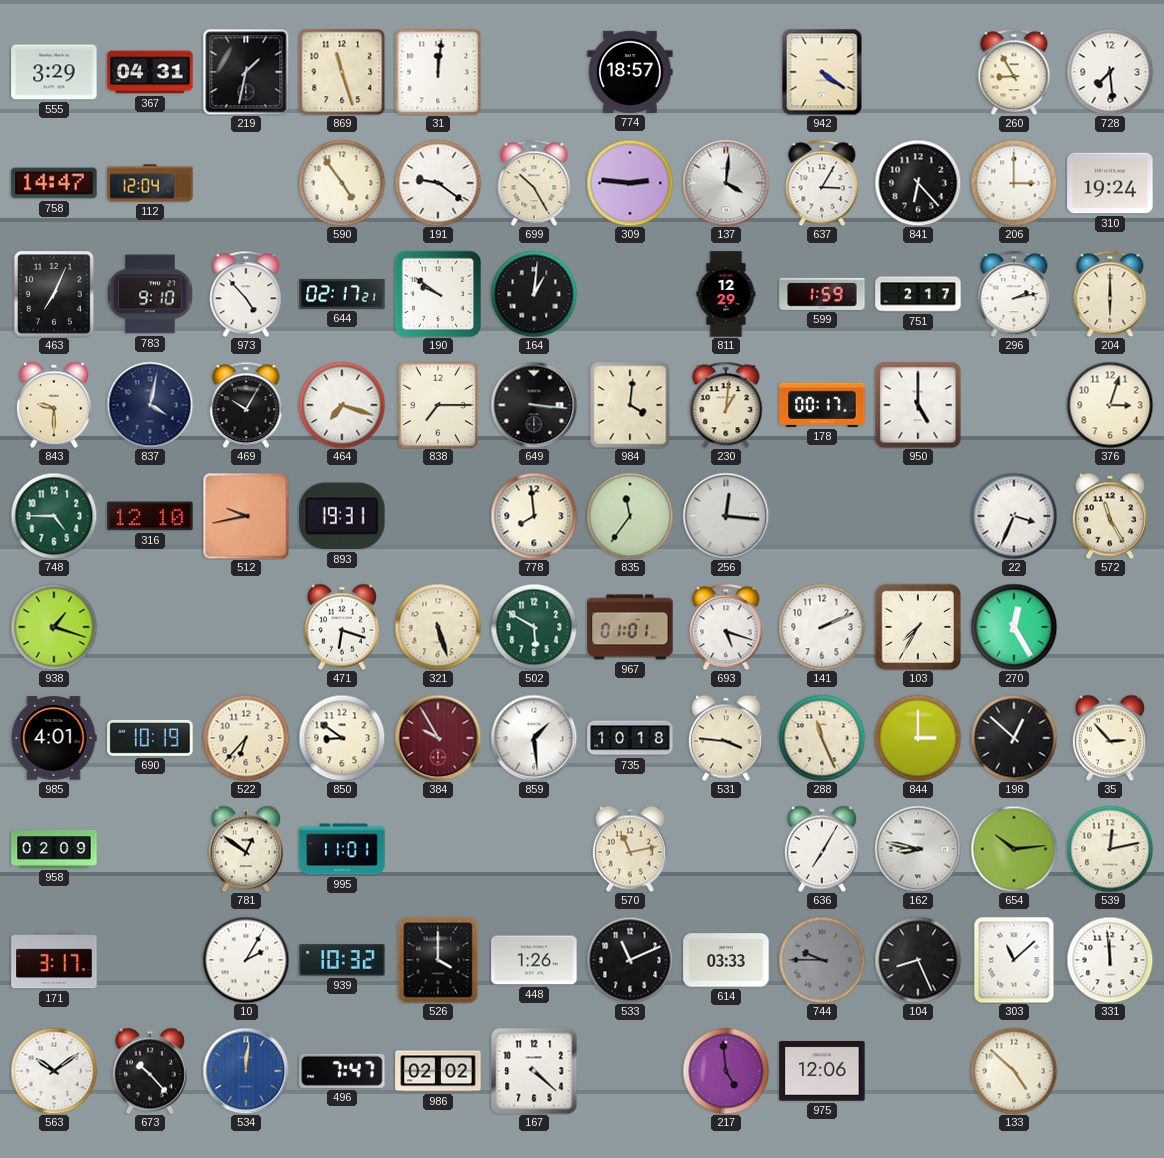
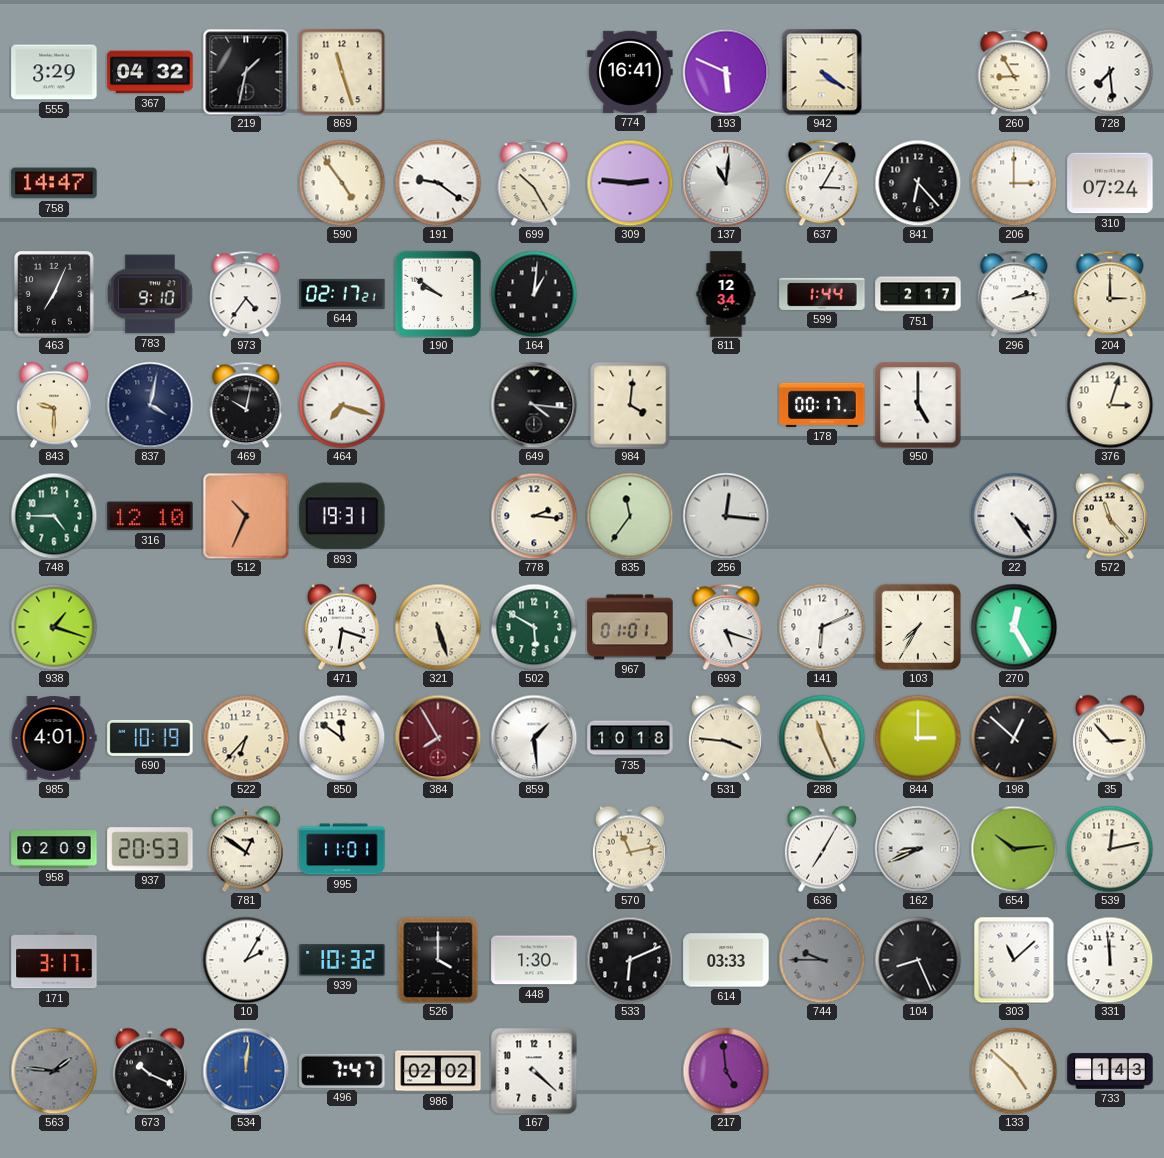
367: 04:31 -> 04:32
31: 12:01 -> none
774: 18:57 -> 16:41
193: none -> 5:49
112: 12:04 -> none
137: 4:01 -> 11:01
310: 19:24 -> 07:24
973: 4:53 -> 4:36
811: 12:29 -> 12:34
599: 1:59 -> 1:44
204: 6:00 -> 3:00
469: 10:05 -> 10:02
838: 7:15 -> none
649: 3:16 -> 4:16
230: 1:01 -> none
512: 9:43 -> 10:34
778: 7:59 -> 2:16
22: 3:34 -> 4:24
572: 11:25 -> 11:23
141: 2:11 -> 6:11
850: 8:51 -> 11:51
384: 9:55 -> 7:55
937: none -> 20:53
162: 8:47 -> 8:41
448: 1:26 -> 1:30
533: 11:11 -> 6:11
563: 10:09 -> 1:46
563 dial: white -> grey
673: 10:23 -> 10:19
975: 12:06 -> none
733: none -> 1:43
